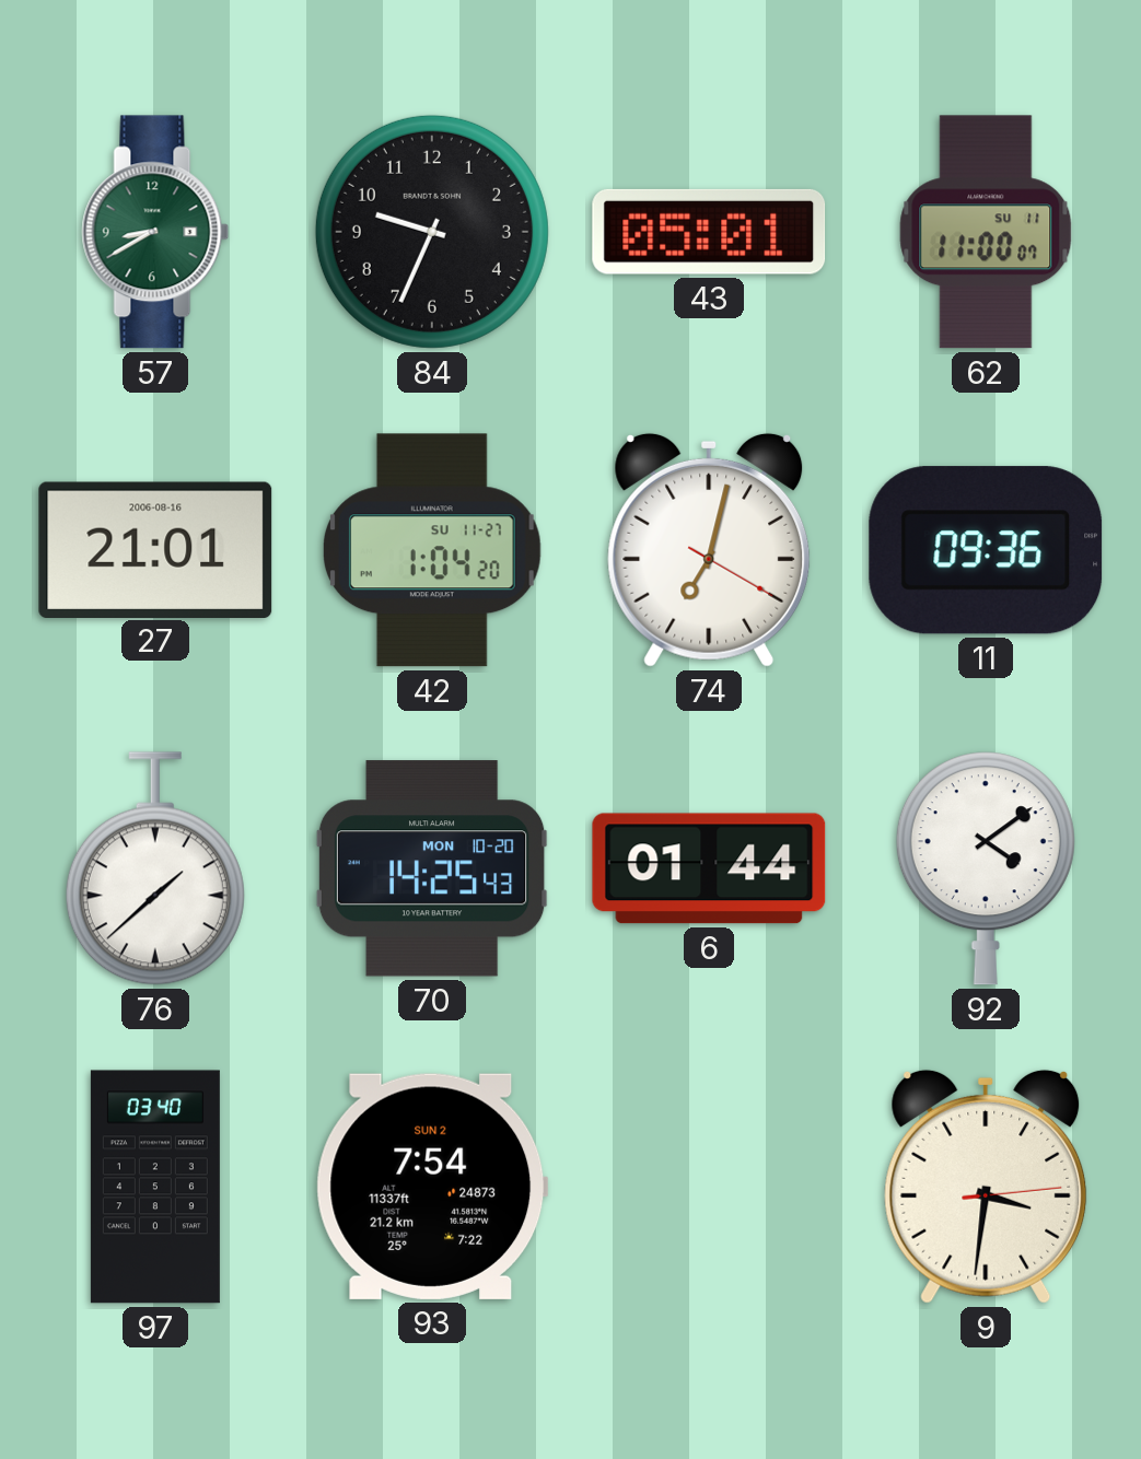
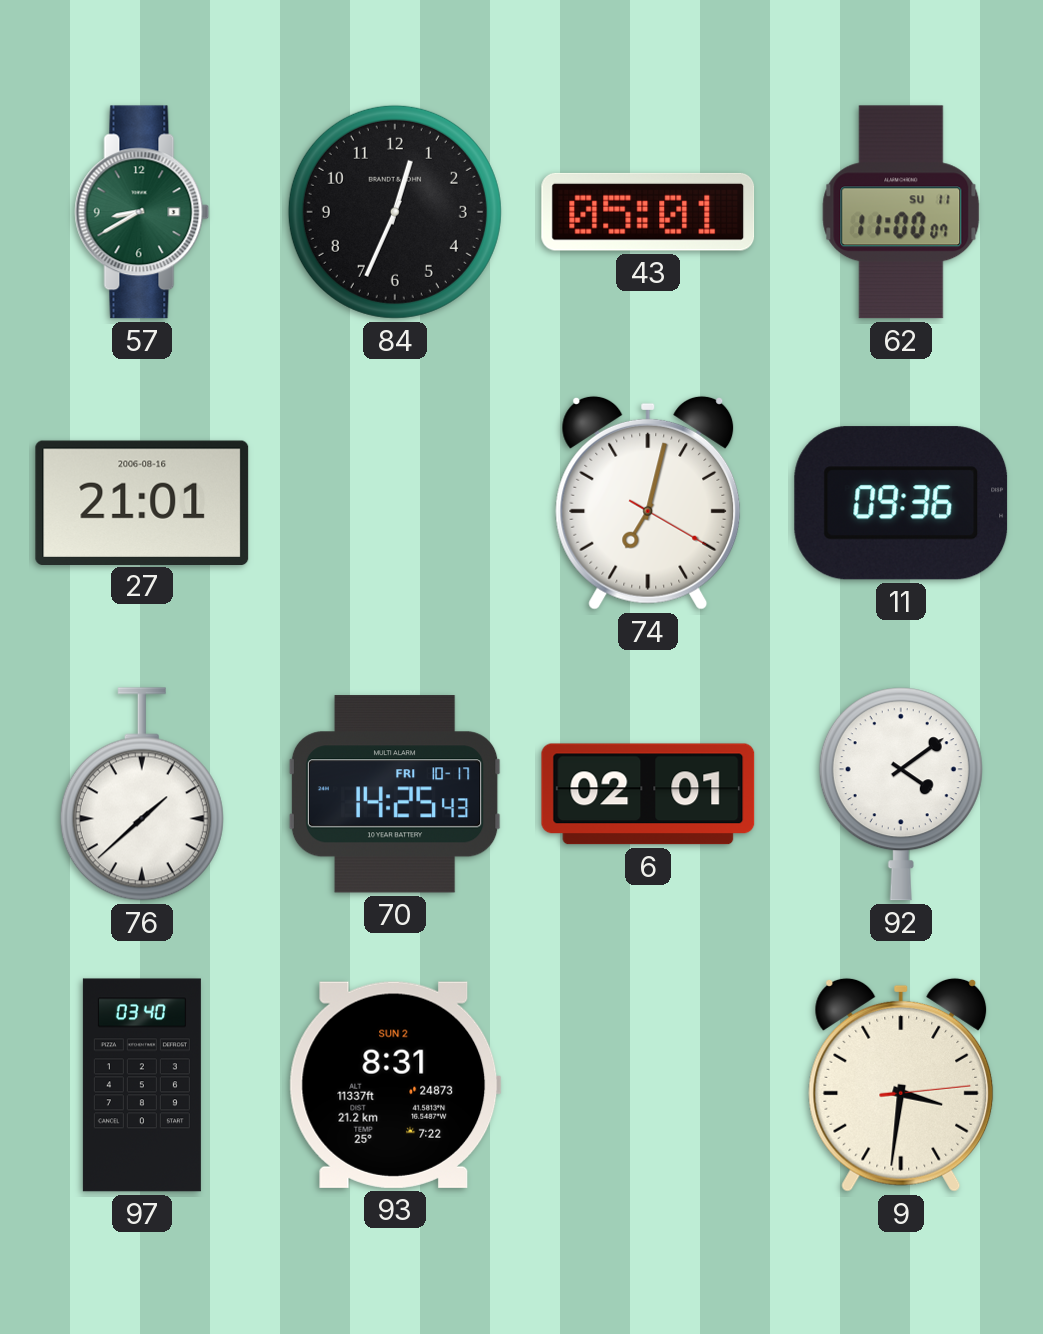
84: 9:34 -> 12:34
42: 1:04 -> none
70 date: MON 10-20 -> FRI 10-17
6: 01:44 -> 02:01
93: 7:54 -> 8:31
